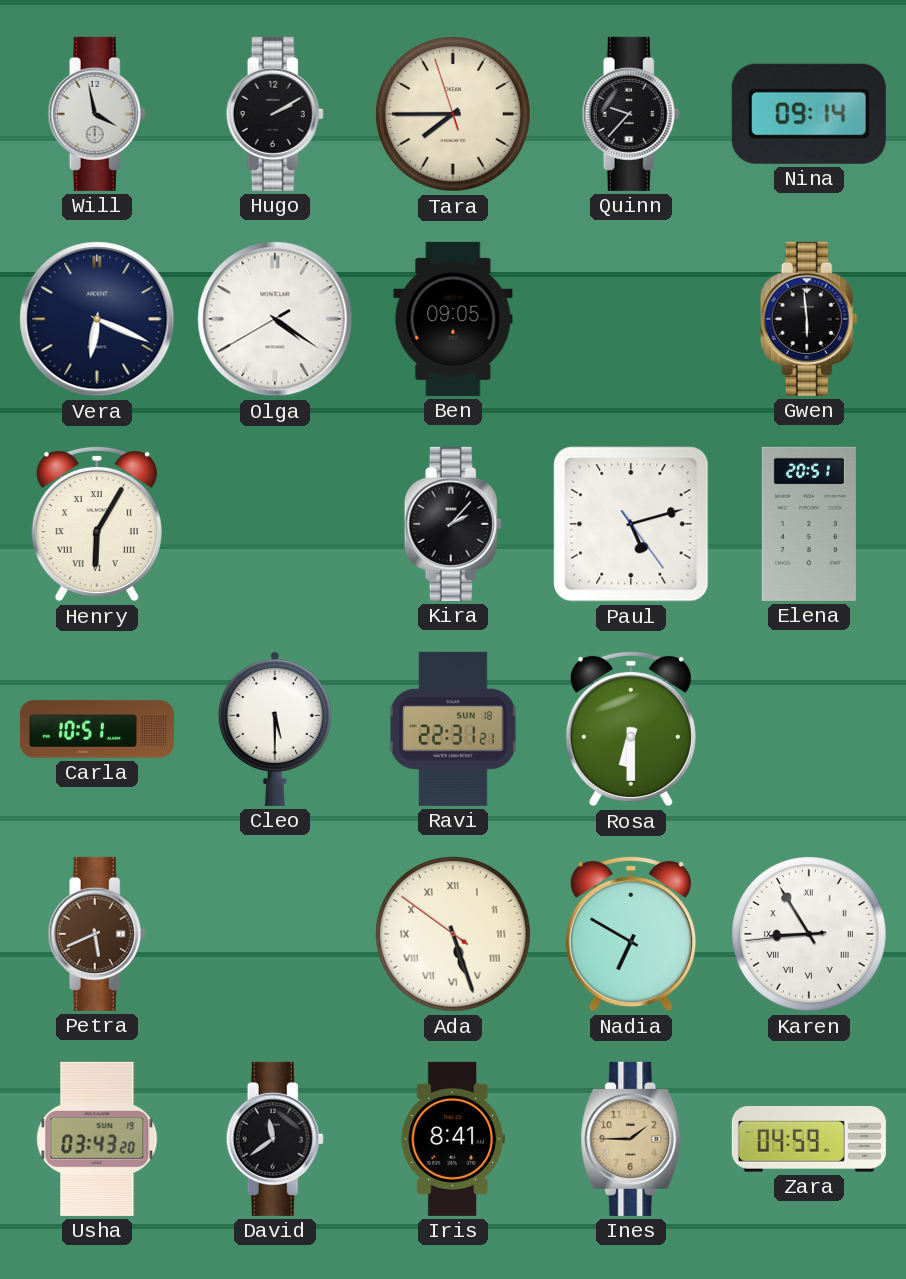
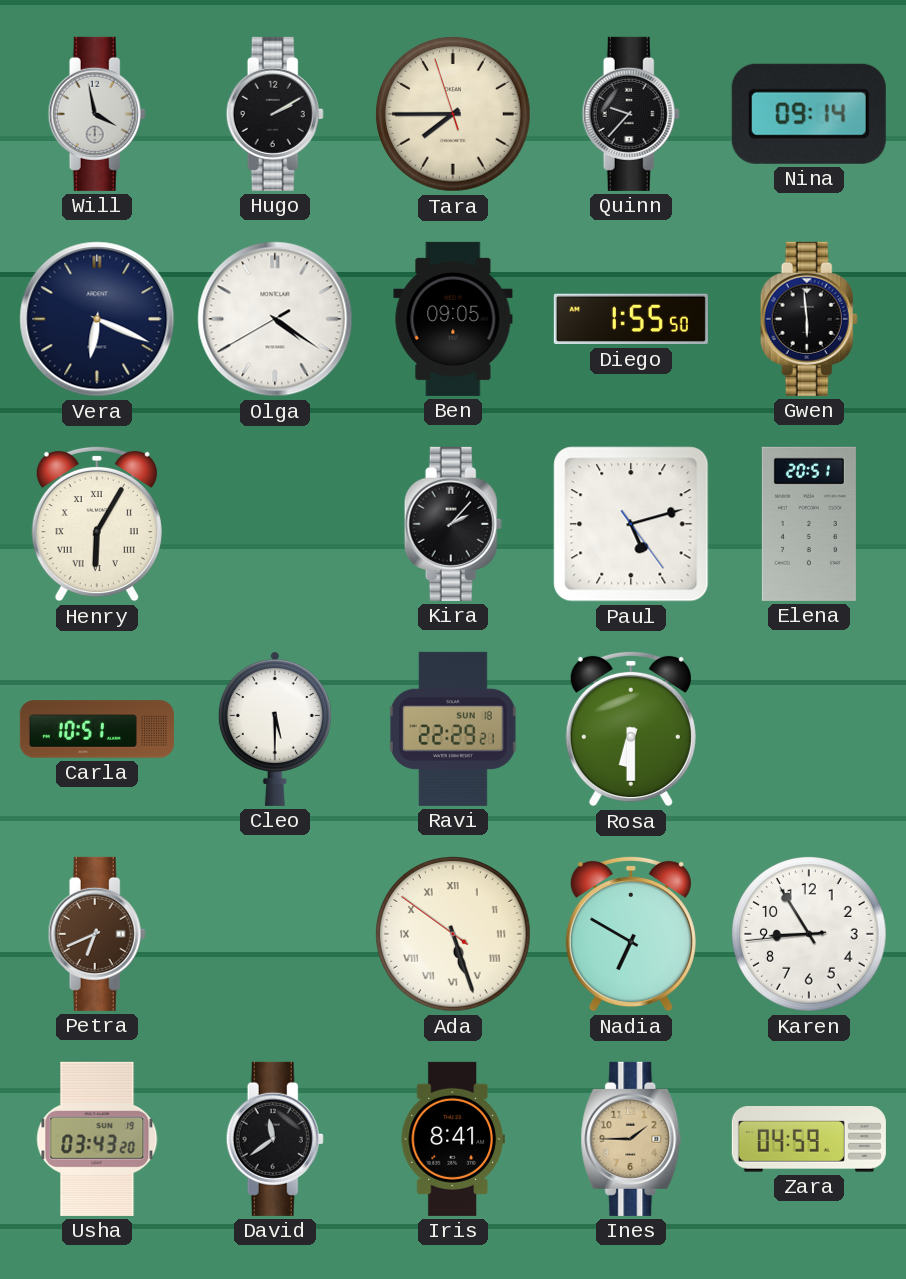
Diego: none -> 1:55
Ravi: 22:31 -> 22:29
Petra: 5:41 -> 6:41
Karen numerals: Roman -> Arabic
